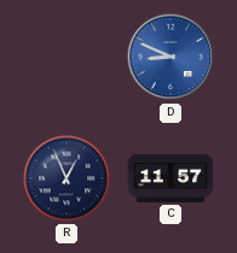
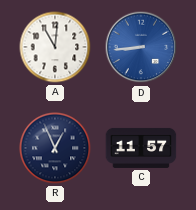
A: none -> 11:01
D: 8:49 -> 8:44
